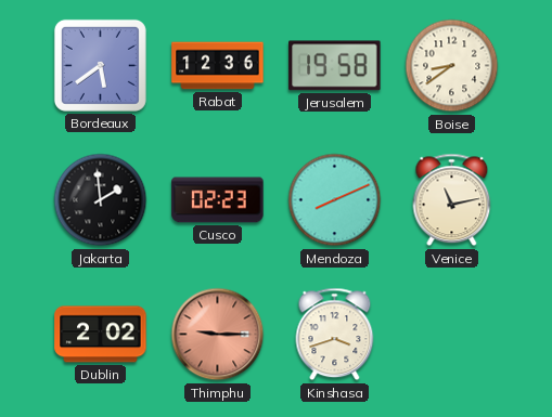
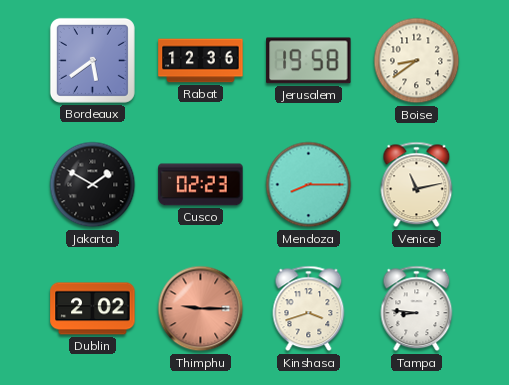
Jakarta: 1:59 -> 1:50
Mendoza: 8:11 -> 8:15
Tampa: none -> 8:46
